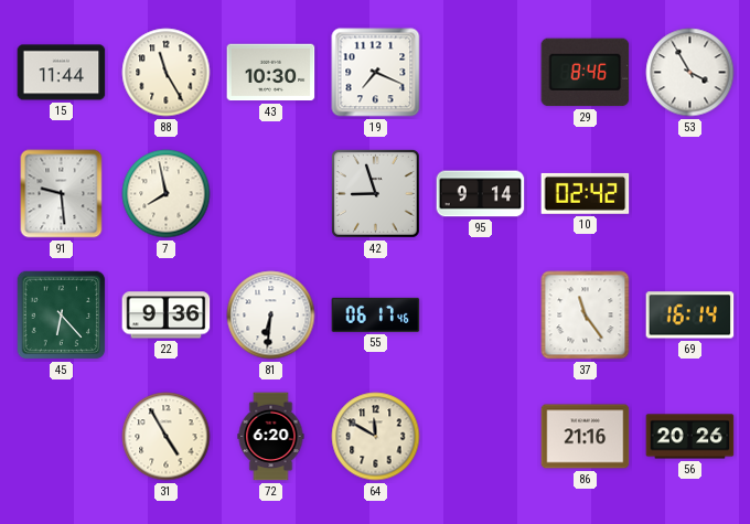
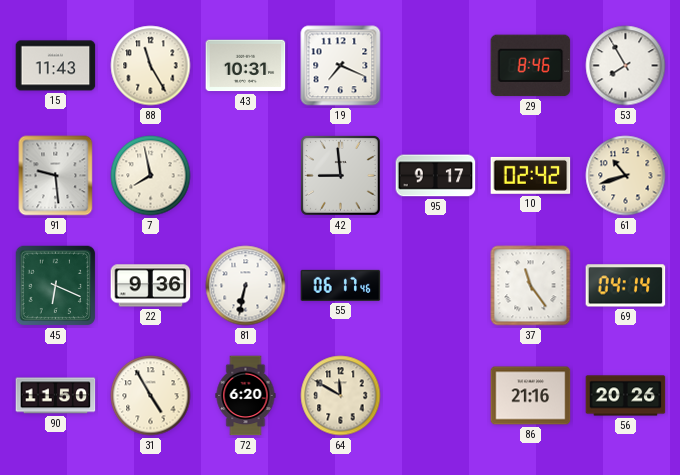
15: 11:44 -> 11:43
43: 10:30 -> 10:31
53: 3:55 -> 7:55
42: 8:57 -> 8:59
95: 9:14 -> 9:17
61: none -> 10:42
45: 6:23 -> 6:19
81: 6:31 -> 6:32
69: 16:14 -> 04:14
90: none -> 11:50
